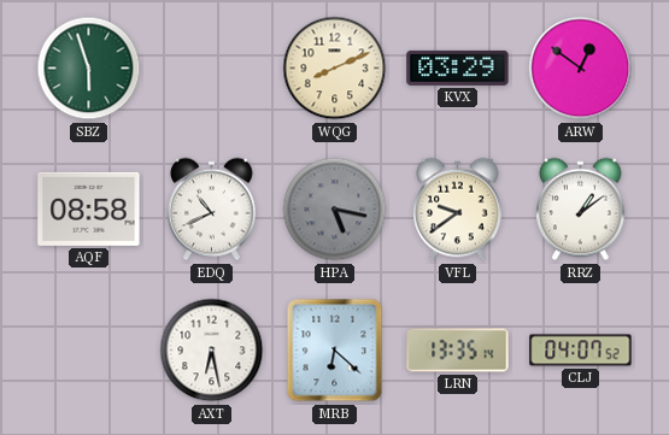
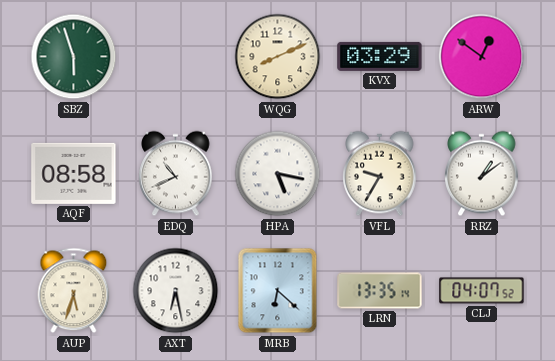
HPA dial: grey -> white
VFL: 9:39 -> 9:35
AUP: none -> 5:33
